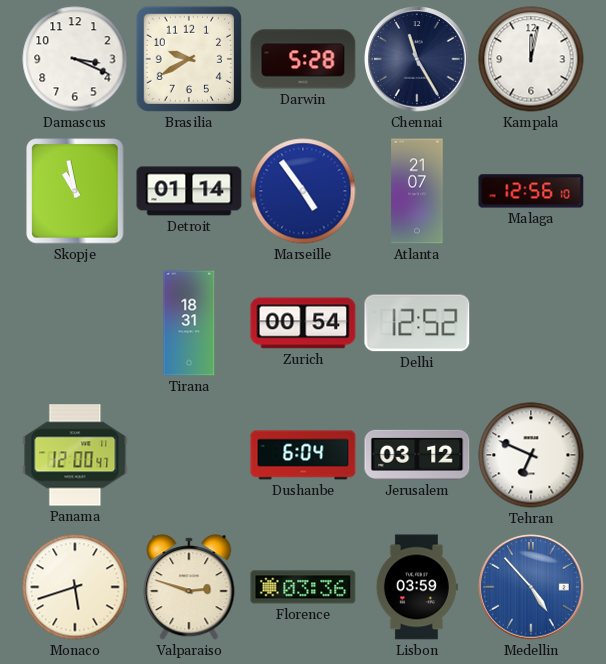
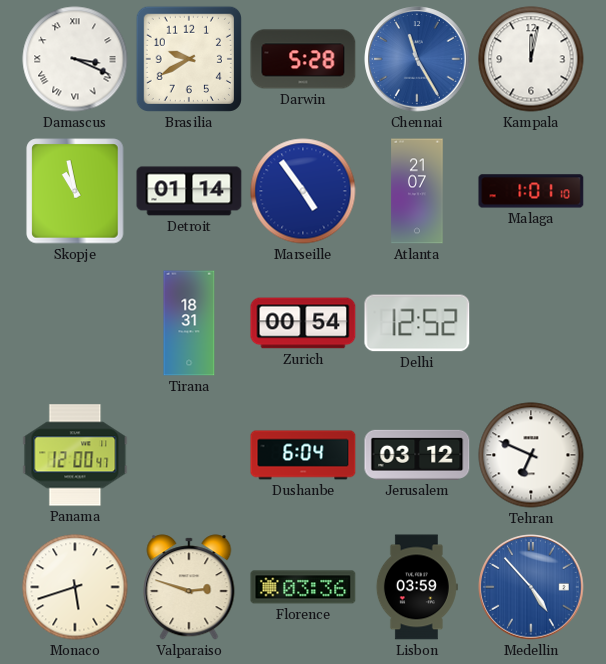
Damascus numerals: Arabic -> Roman
Chennai dial: navy -> blue
Malaga: 12:56 -> 1:01
